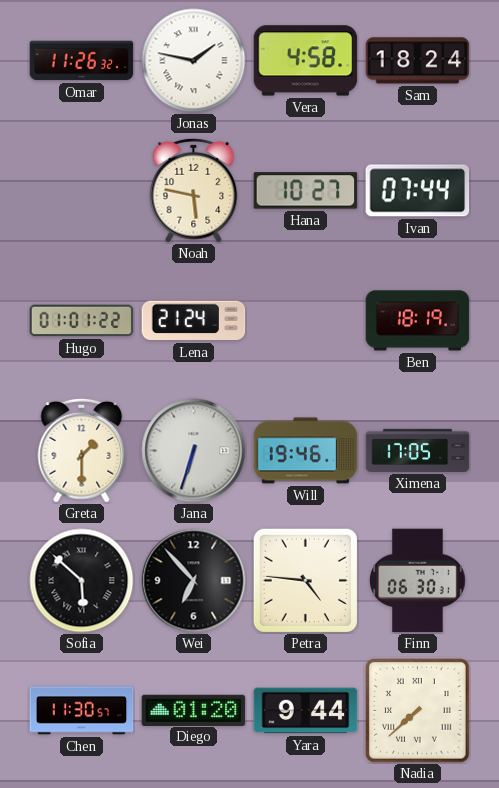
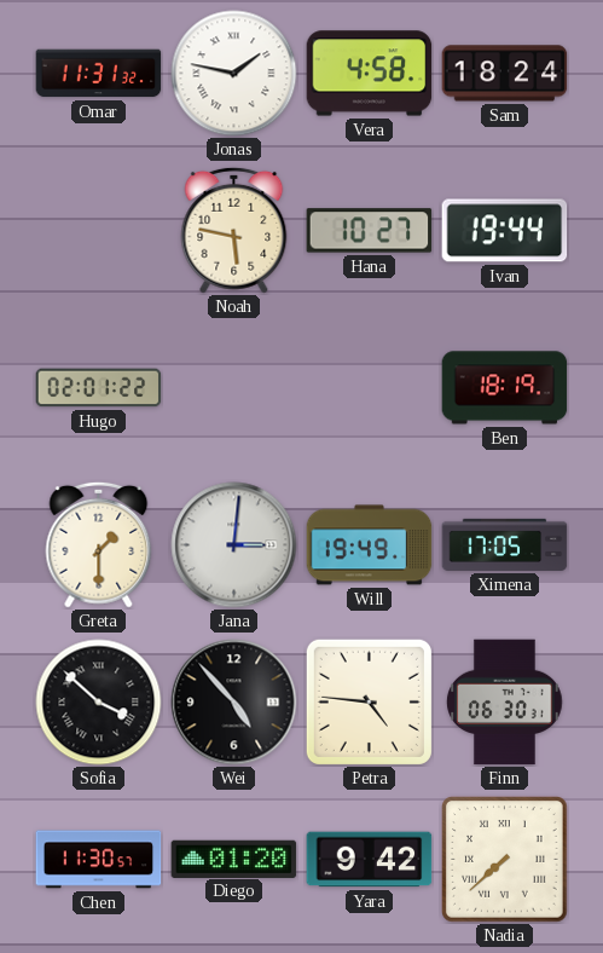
Omar: 11:26 -> 11:31
Ivan: 07:44 -> 19:44
Hugo: 01:01 -> 02:01
Lena: 21:24 -> none
Jana: 6:33 -> 3:01
Will: 19:46 -> 19:49
Sofia: 5:52 -> 3:52
Wei: 6:53 -> 4:53
Yara: 9:44 -> 9:42
